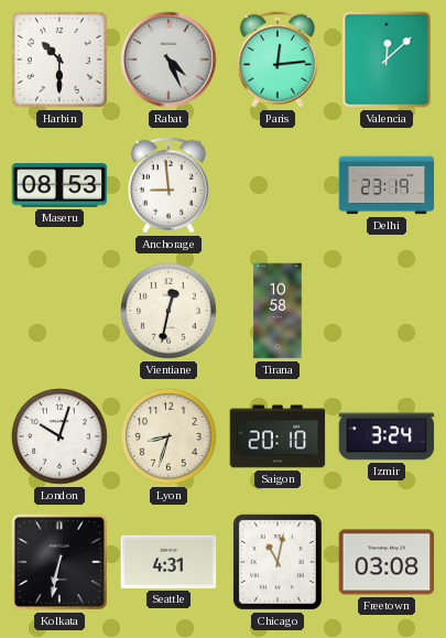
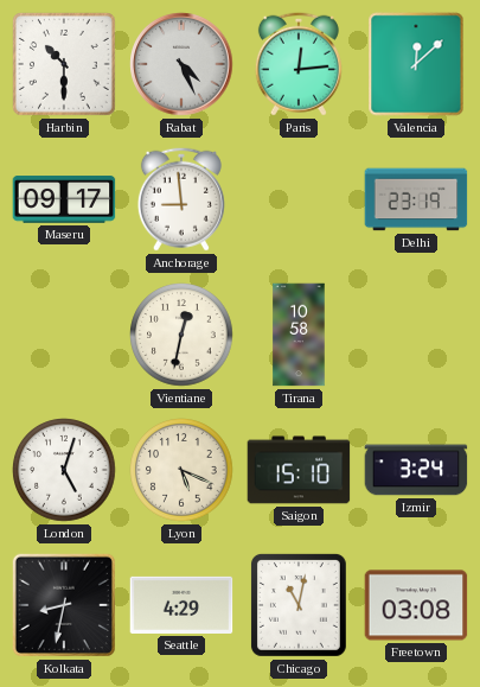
Maseru: 08:53 -> 09:17
London: 10:03 -> 5:03
Lyon: 8:33 -> 5:19
Saigon: 20:10 -> 15:10
Kolkata: 6:32 -> 8:32
Seattle: 4:31 -> 4:29
